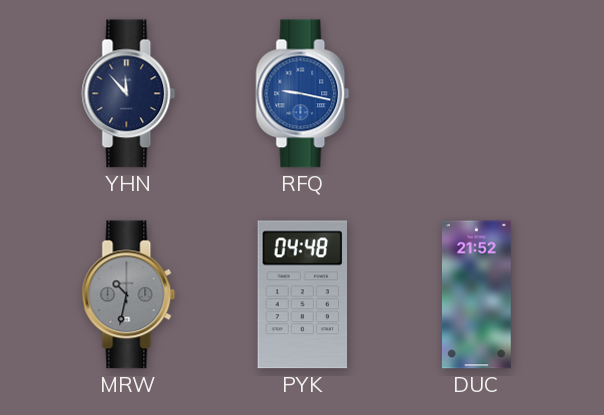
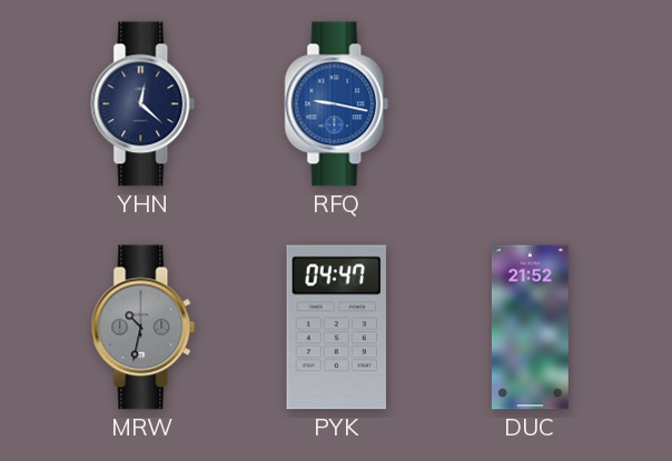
YHN: 11:53 -> 12:22
PYK: 04:48 -> 04:47
